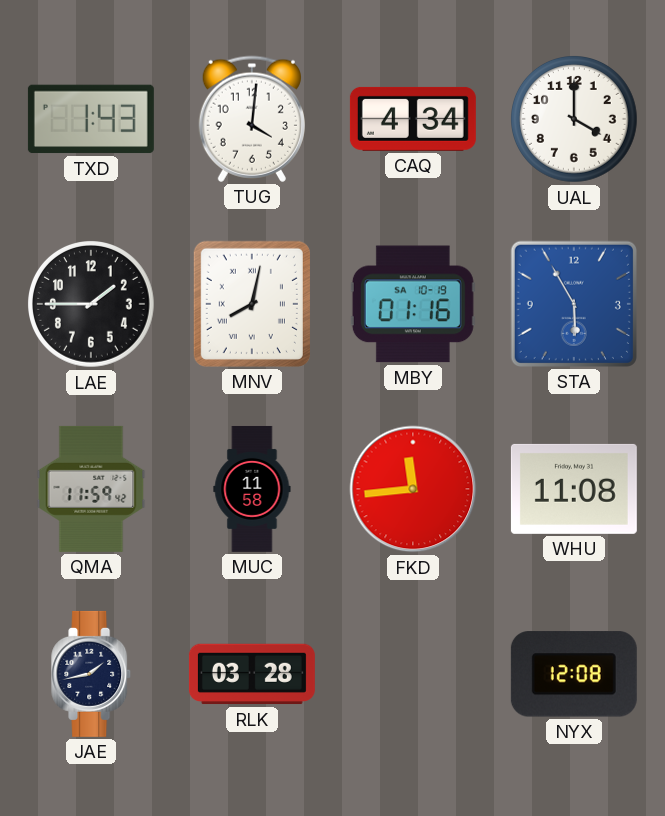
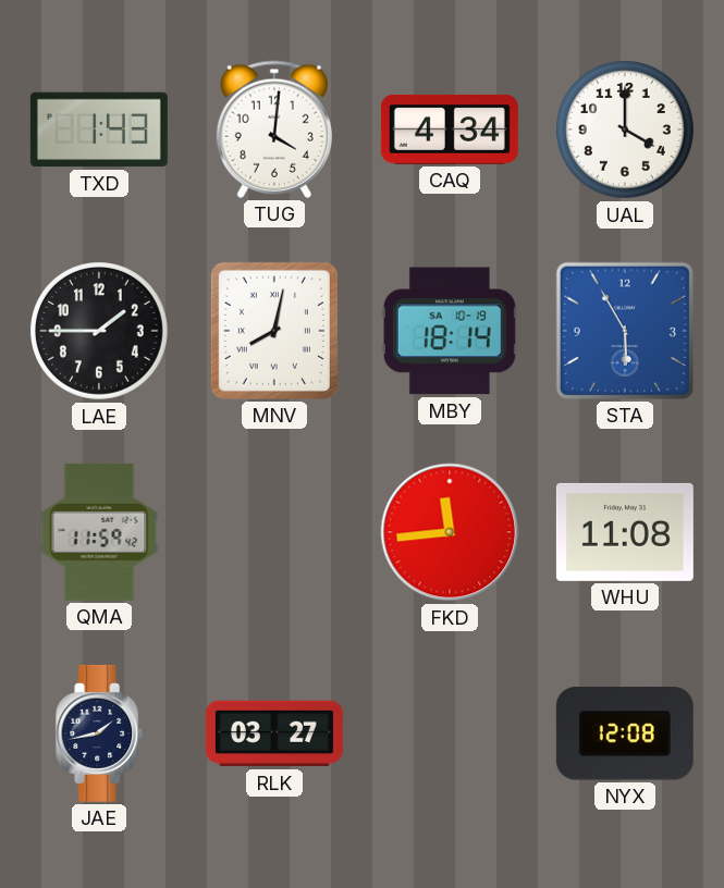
MBY: 01:16 -> 18:14
MUC: 11:58 -> none
RLK: 03:28 -> 03:27
